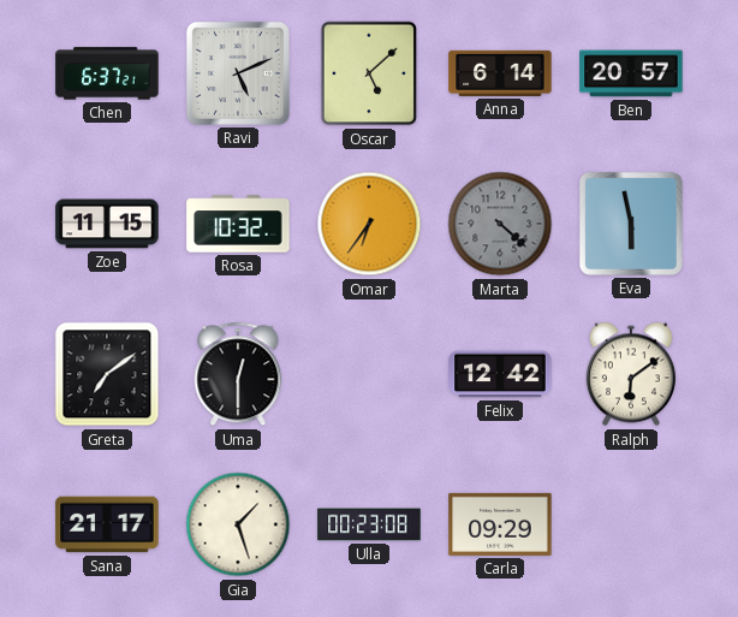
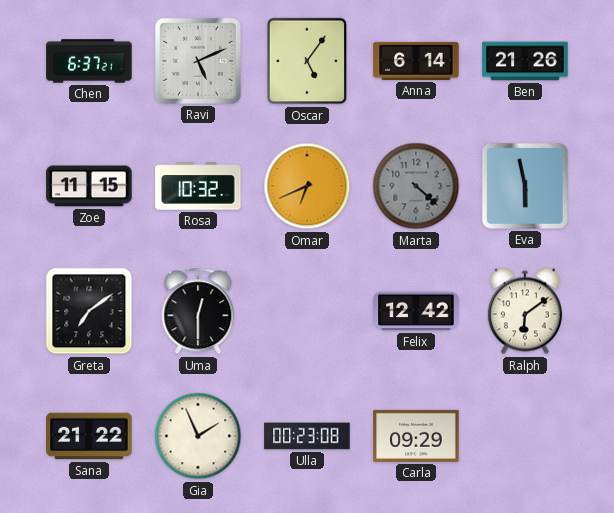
Oscar: 5:08 -> 5:06
Ben: 20:57 -> 21:26
Omar: 6:36 -> 6:41
Sana: 21:17 -> 21:22
Gia: 1:27 -> 1:56
